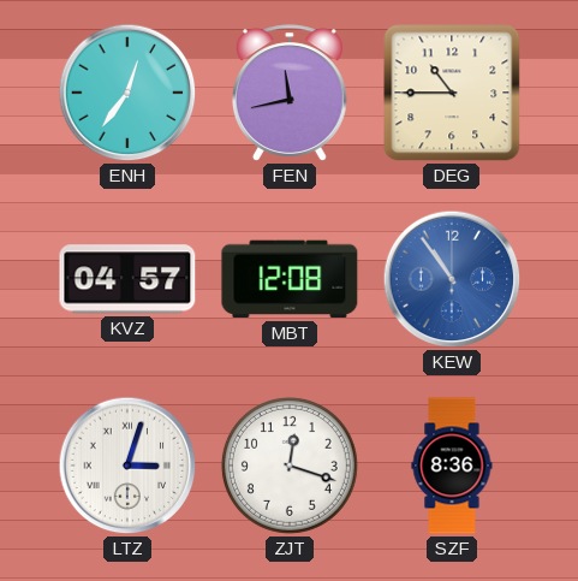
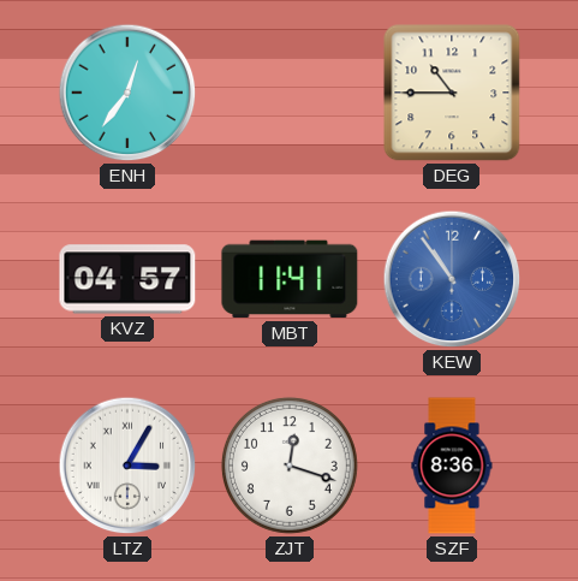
FEN: 11:43 -> none
MBT: 12:08 -> 11:41
LTZ: 3:03 -> 3:05
